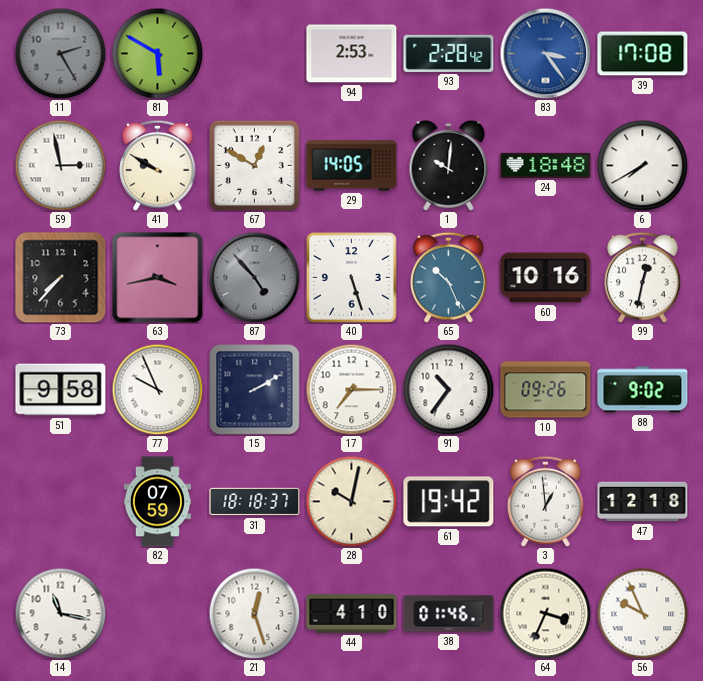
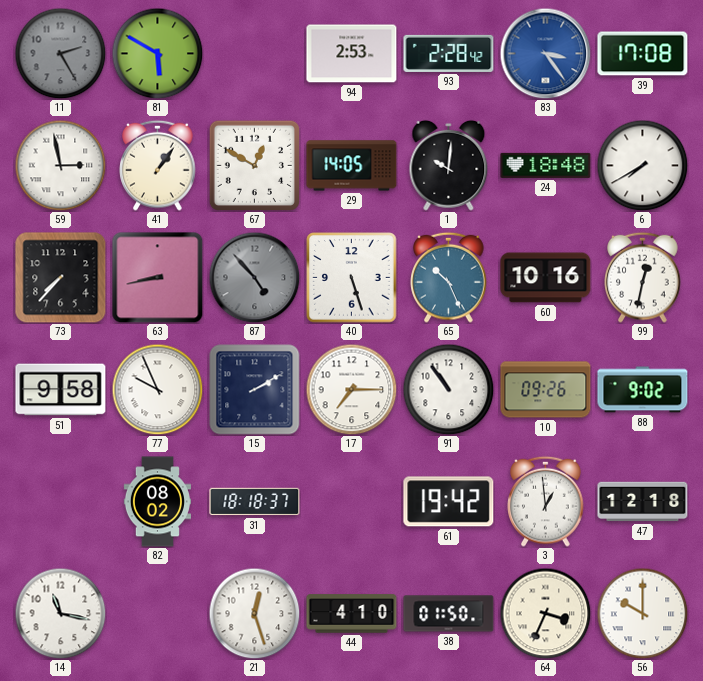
41: 9:50 -> 1:06
63: 3:43 -> 8:43
91: 10:36 -> 10:54
82: 07:59 -> 08:02
28: 10:02 -> none
38: 01:46 -> 01:50
56: 9:56 -> 10:00
